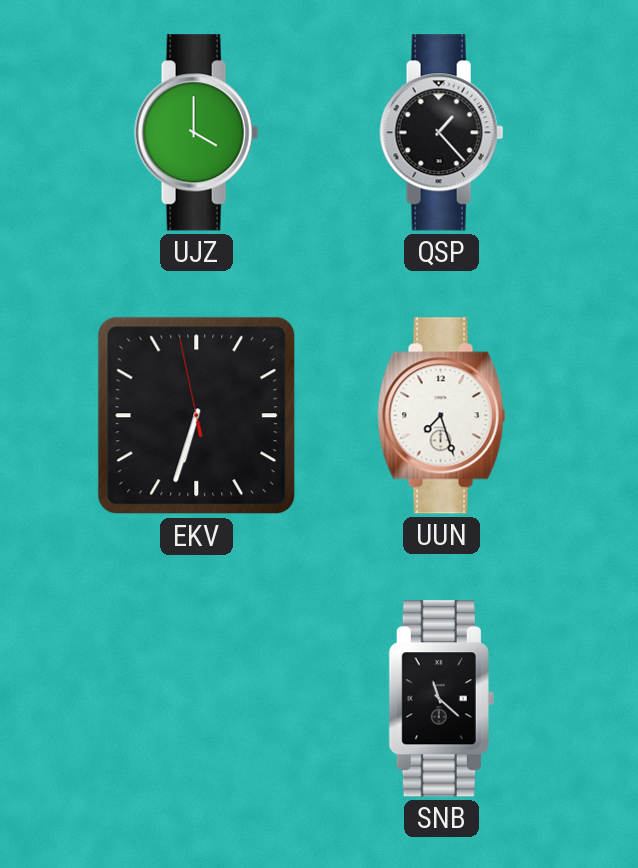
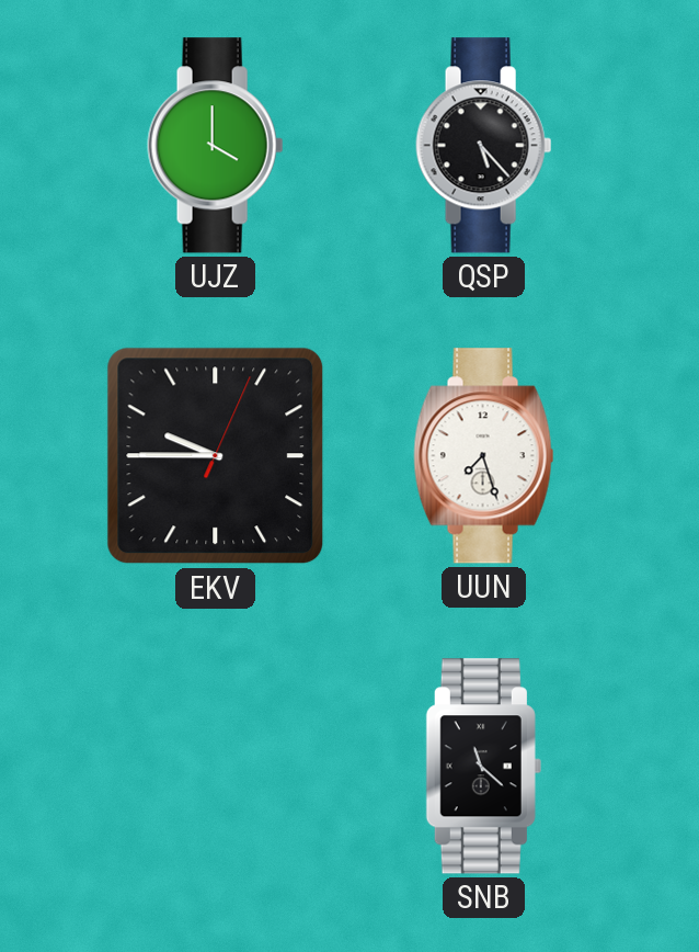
QSP: 1:23 -> 5:23
EKV: 6:32 -> 9:45
